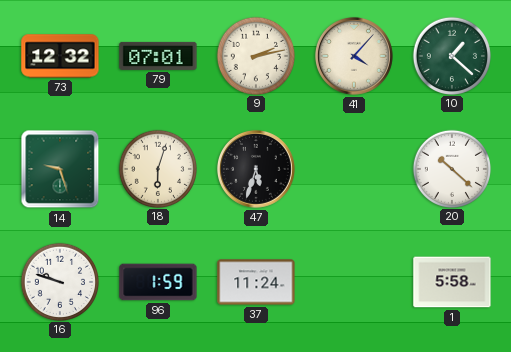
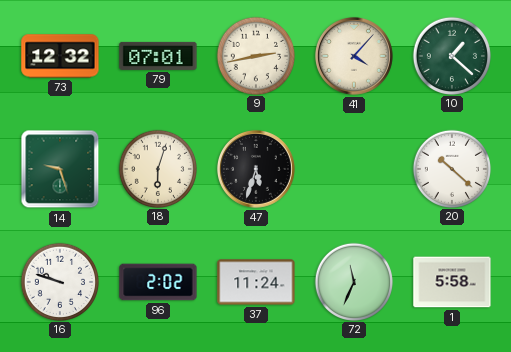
9: 2:13 -> 2:43
96: 1:59 -> 2:02
72: none -> 11:34
